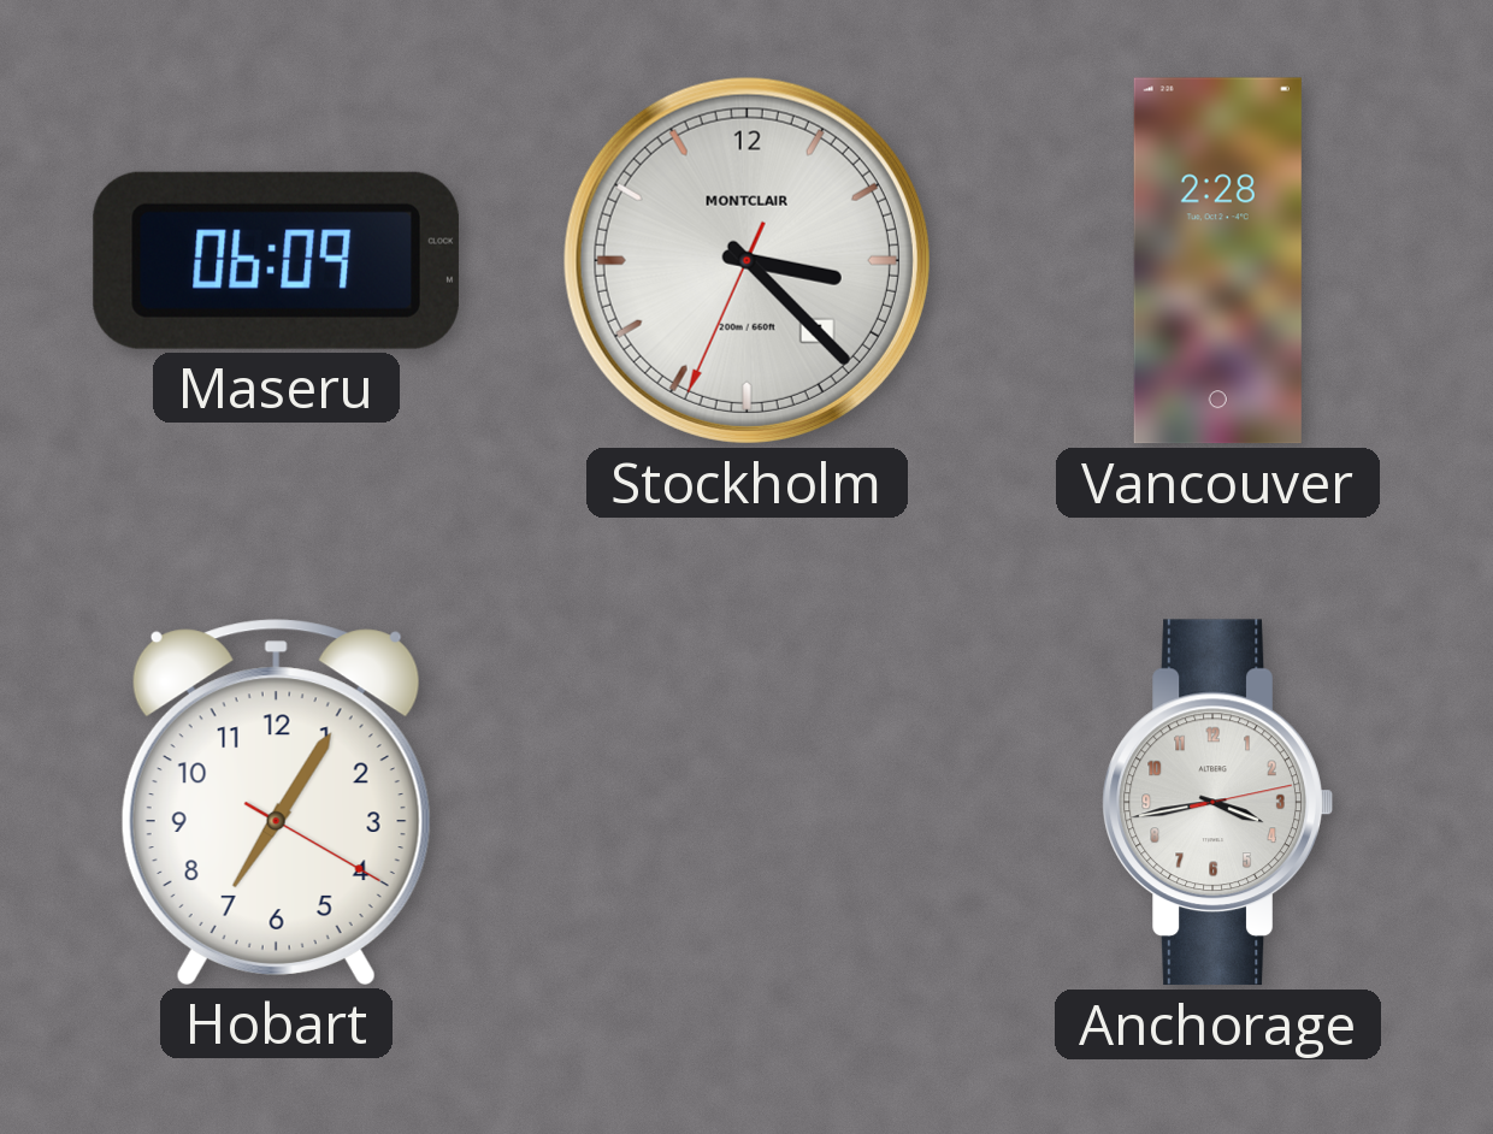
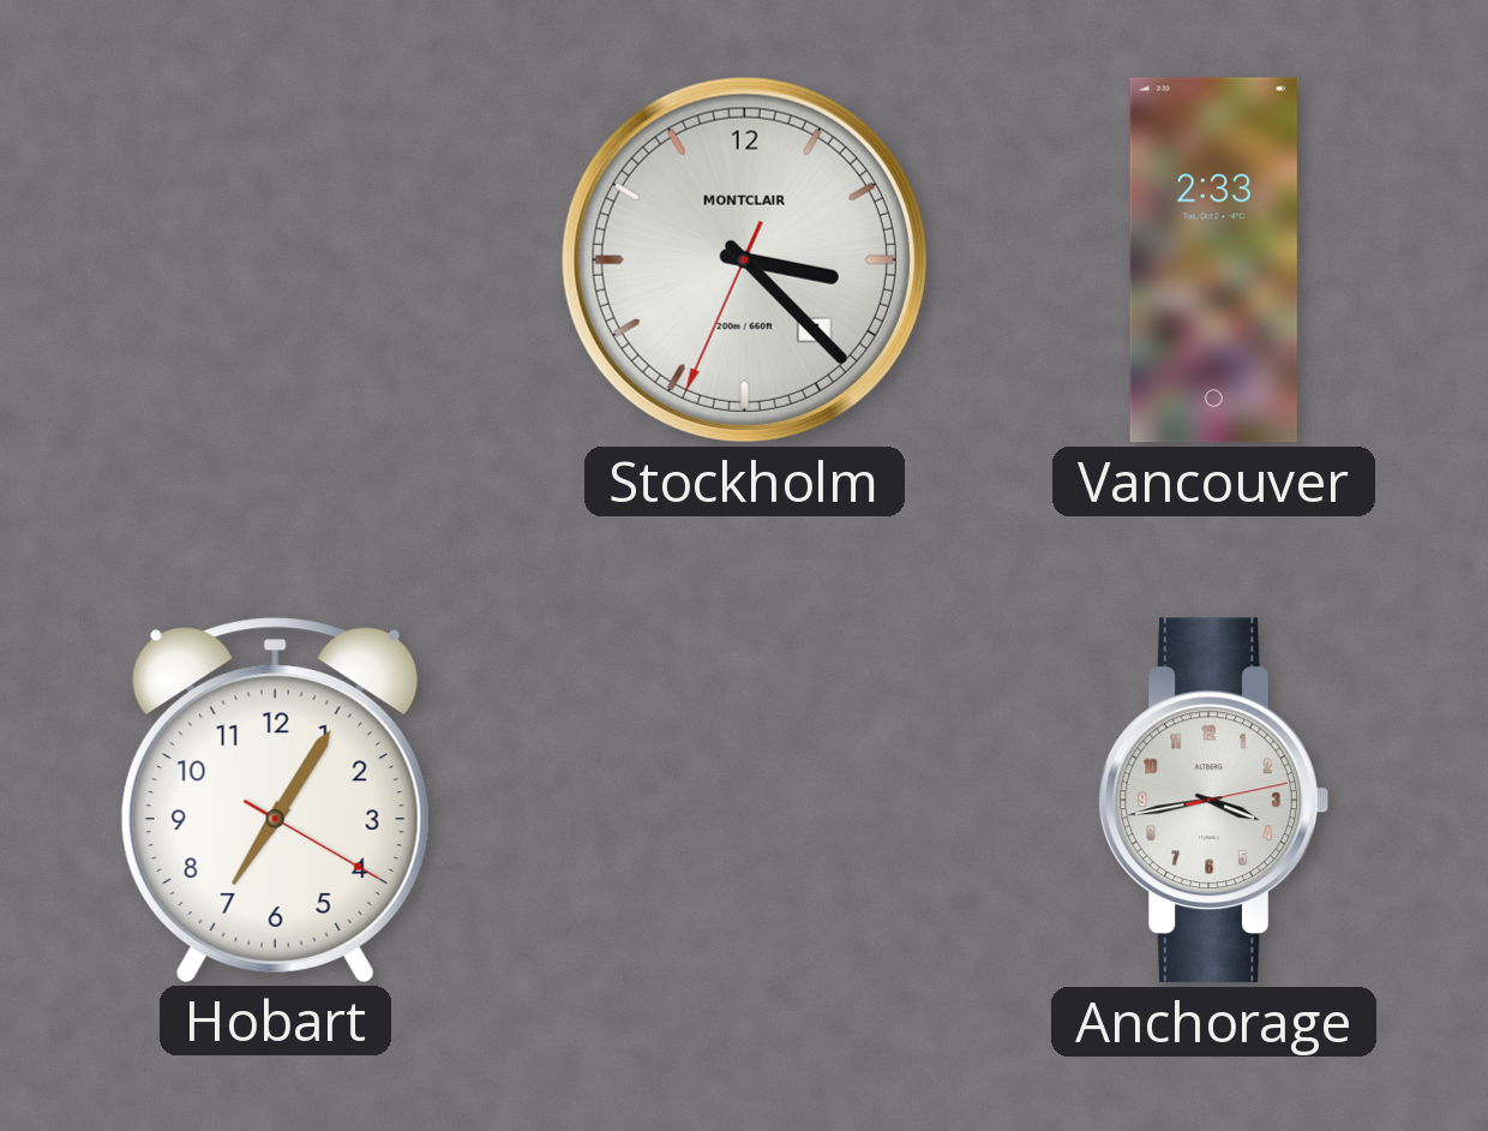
Maseru: 06:09 -> none
Vancouver: 2:28 -> 2:33
